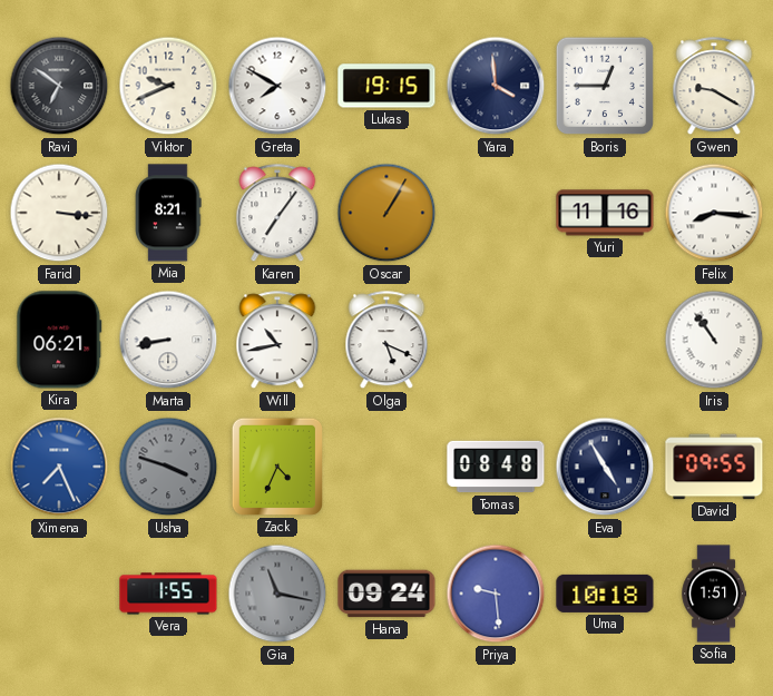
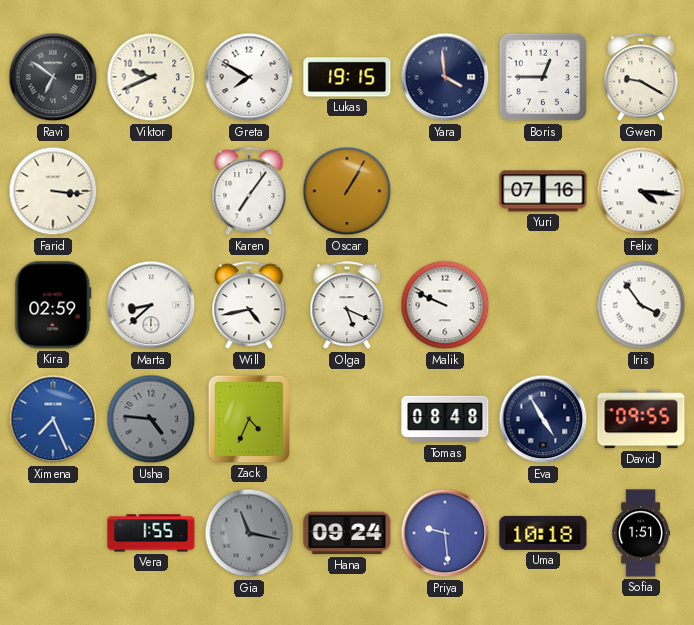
Mia: 8:21 -> none
Yuri: 11:16 -> 07:16
Felix: 8:16 -> 4:16
Kira: 06:21 -> 02:59
Marta: 8:43 -> 8:38
Will: 10:43 -> 4:43
Malik: none -> 9:49
Iris: 10:54 -> 3:54
Usha: 3:48 -> 4:46
